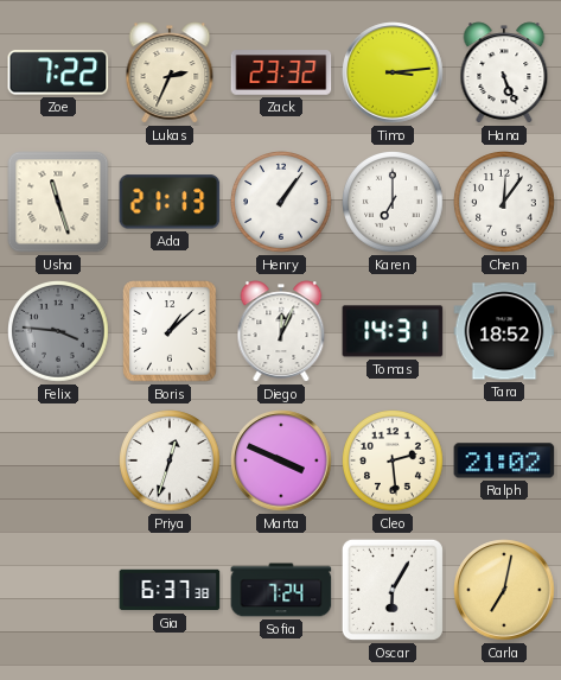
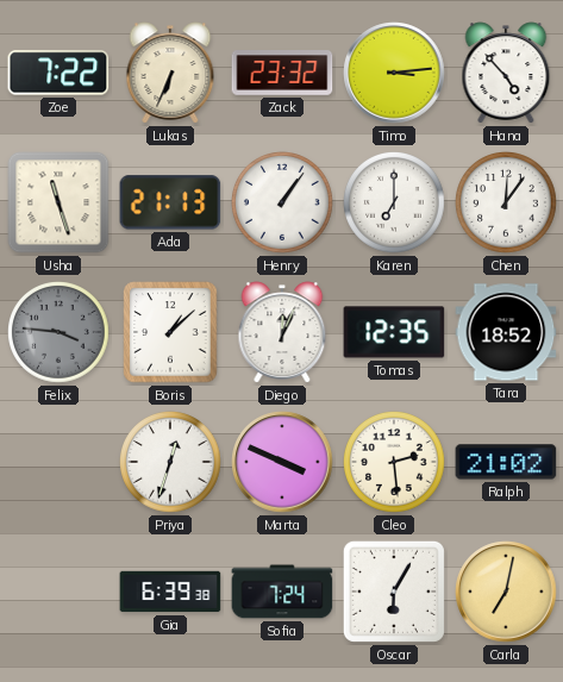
Lukas: 2:34 -> 6:34
Hana: 5:26 -> 4:53
Tomas: 14:31 -> 12:35
Gia: 6:37 -> 6:39
